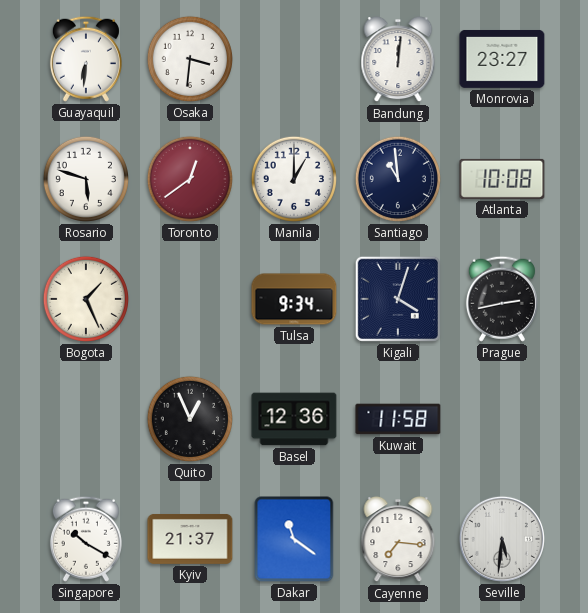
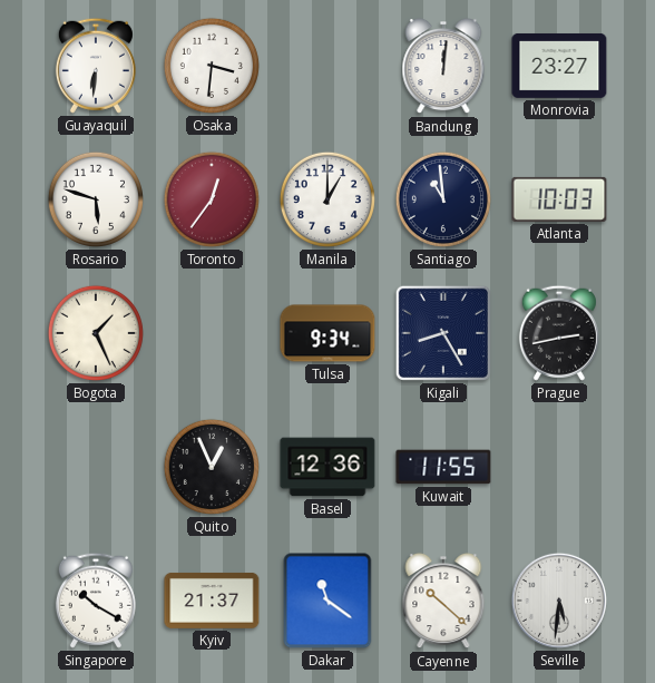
Toronto: 12:39 -> 12:36
Atlanta: 10:08 -> 10:03
Kigali: 4:03 -> 8:25
Kuwait: 11:58 -> 11:55
Cayenne: 7:16 -> 10:22
